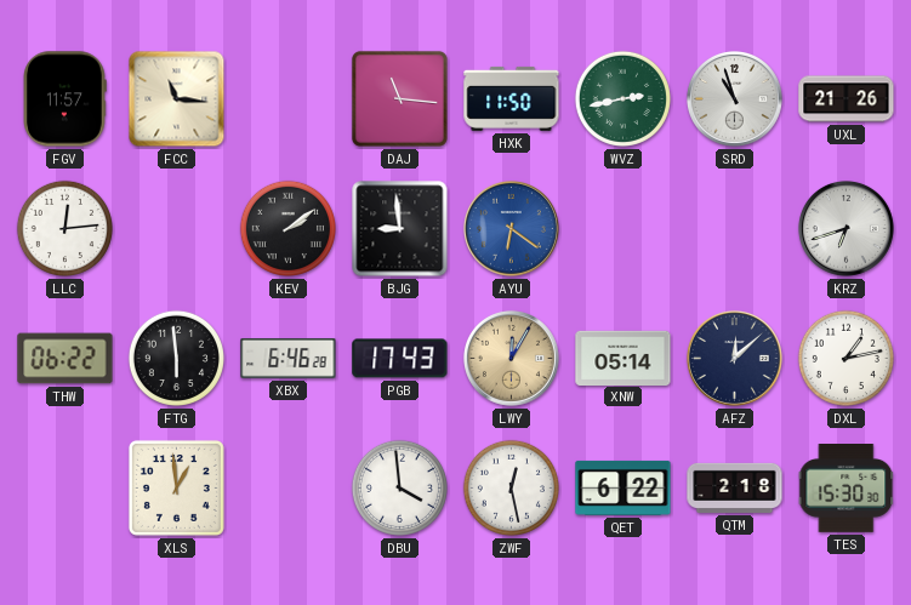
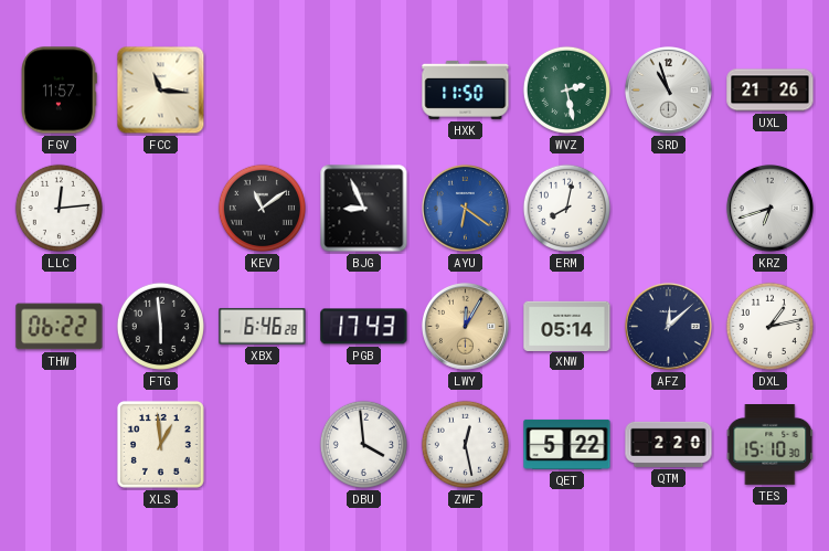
DAJ: 11:16 -> none
WVZ: 2:43 -> 2:28
KEV: 2:09 -> 11:09
BJG: 8:59 -> 8:56
ERM: none -> 8:02
QET: 6:22 -> 5:22
QTM: 2:18 -> 2:20
TES: 15:30 -> 15:10
